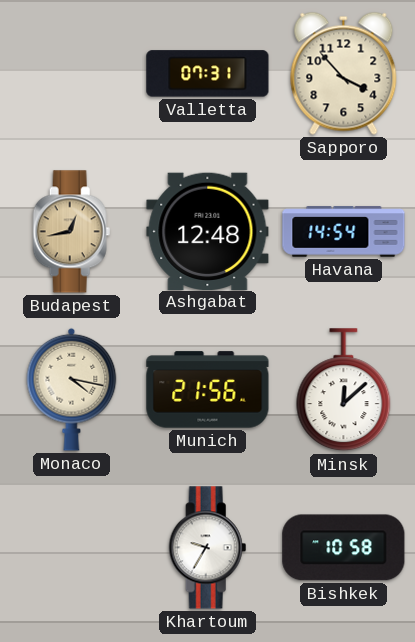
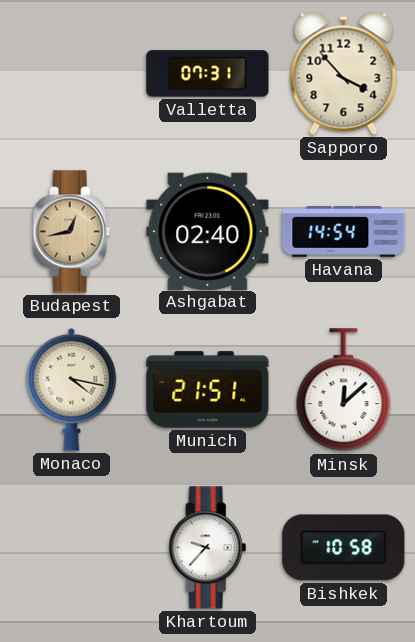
Ashgabat: 12:48 -> 02:40
Munich: 21:56 -> 21:51
Khartoum: 9:35 -> 9:37
